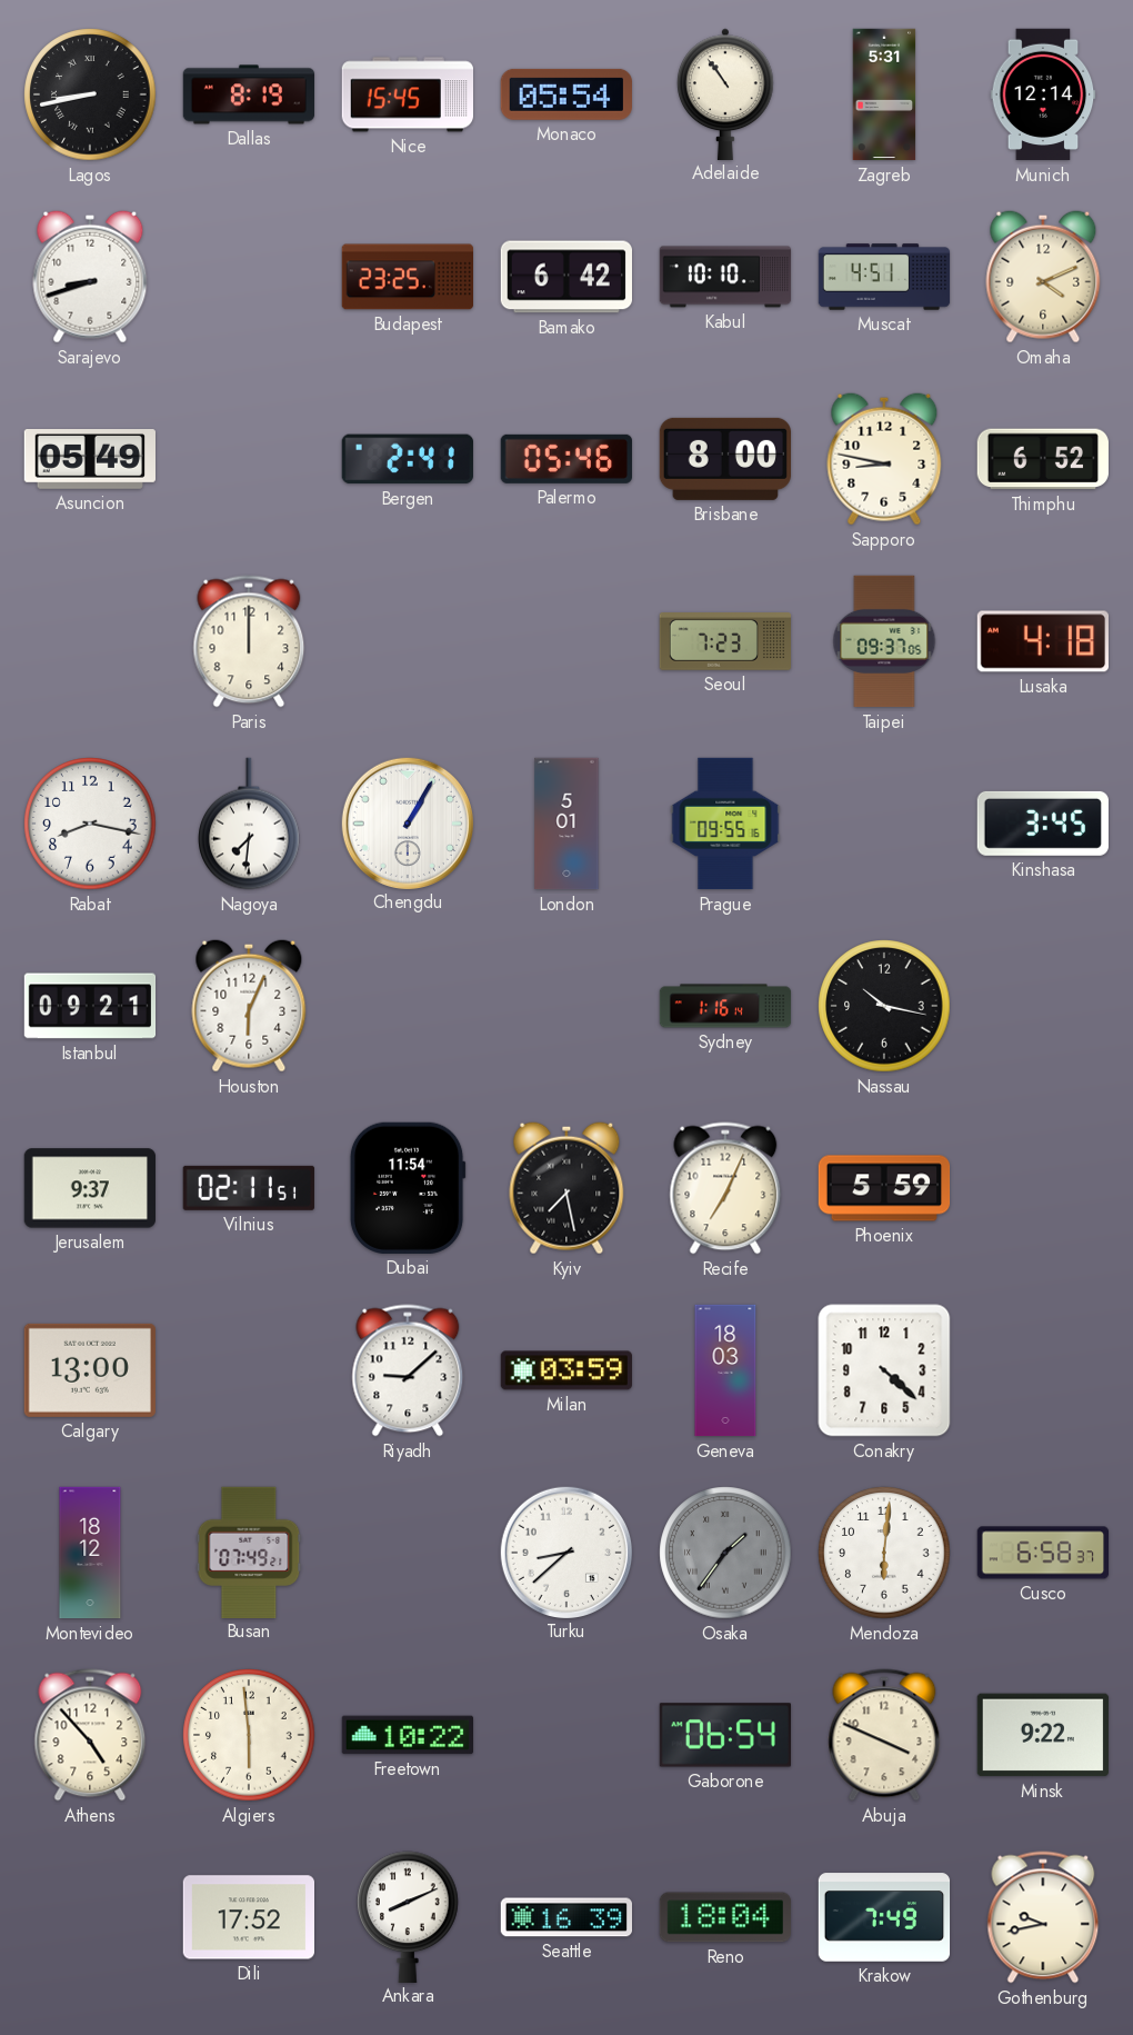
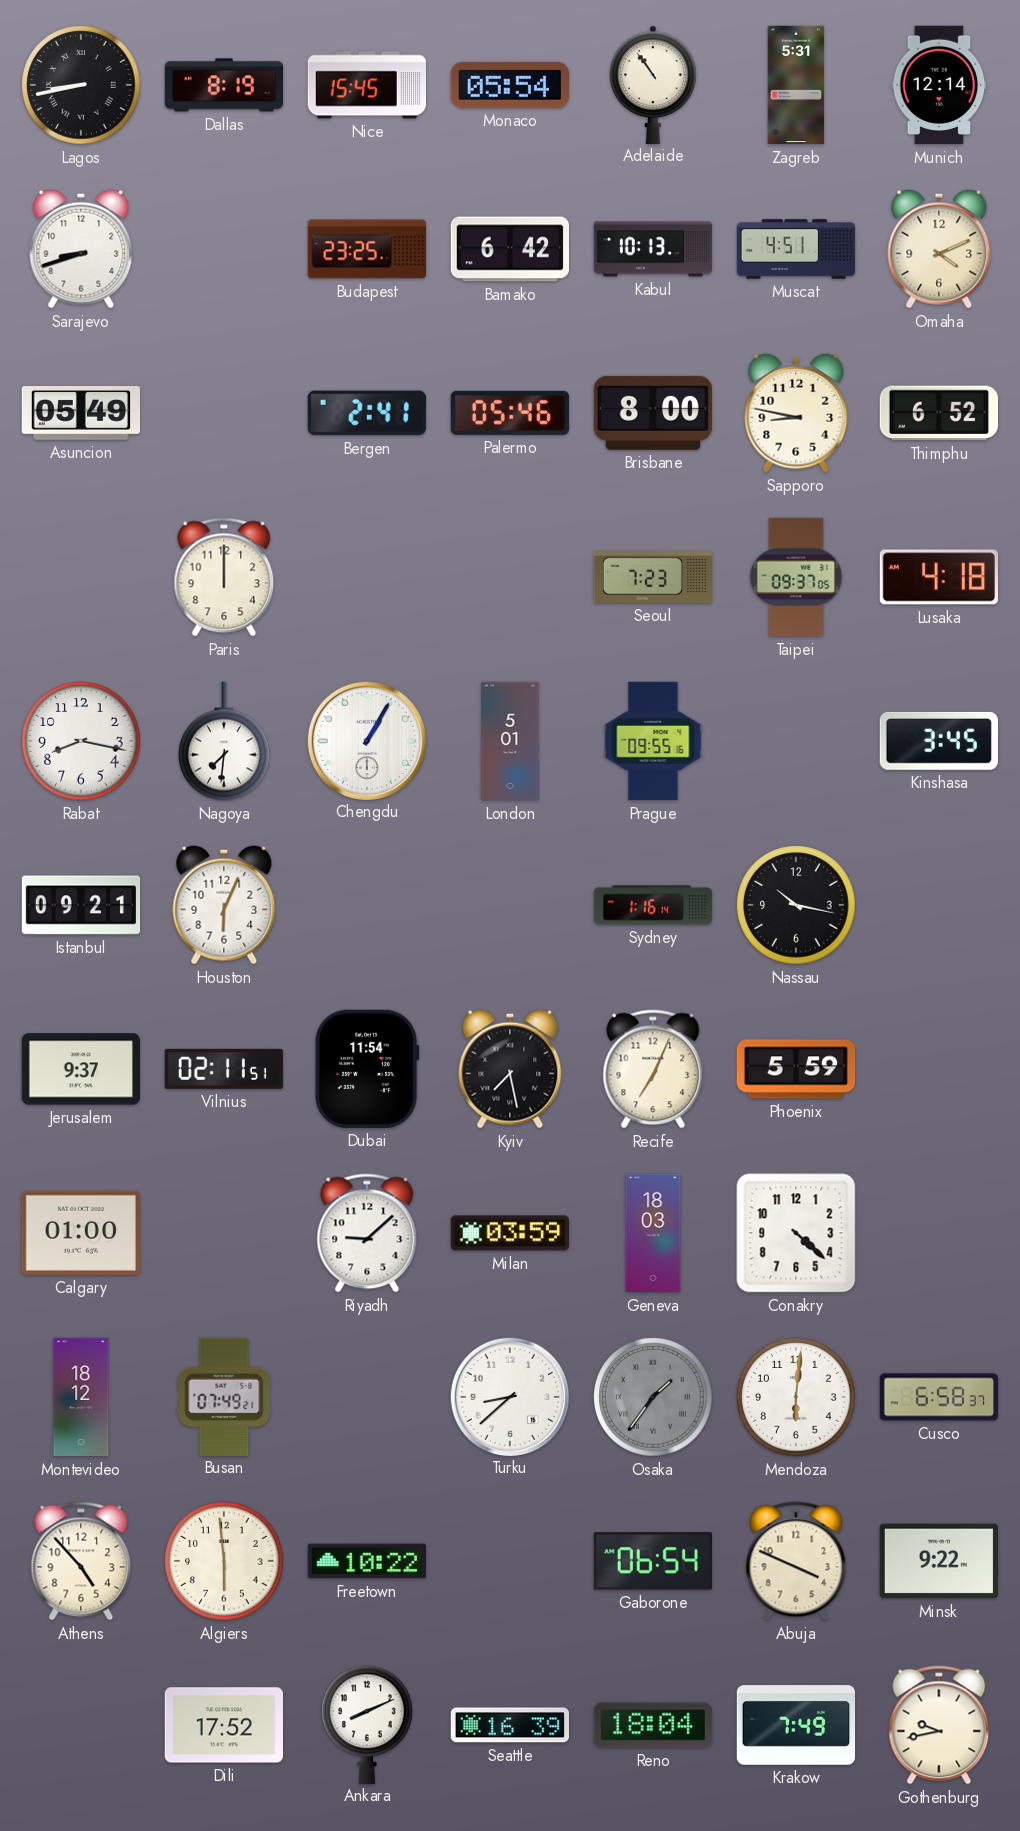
Kabul: 10:10 -> 10:13
Calgary: 13:00 -> 01:00
